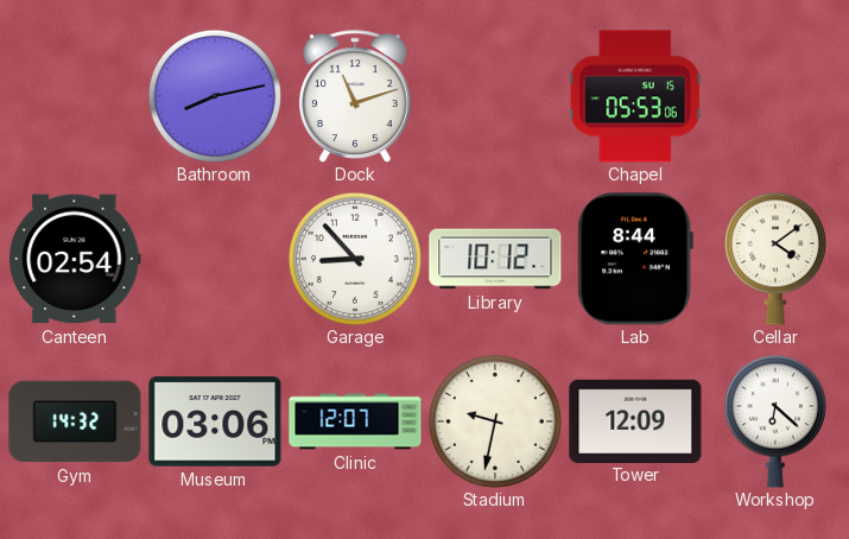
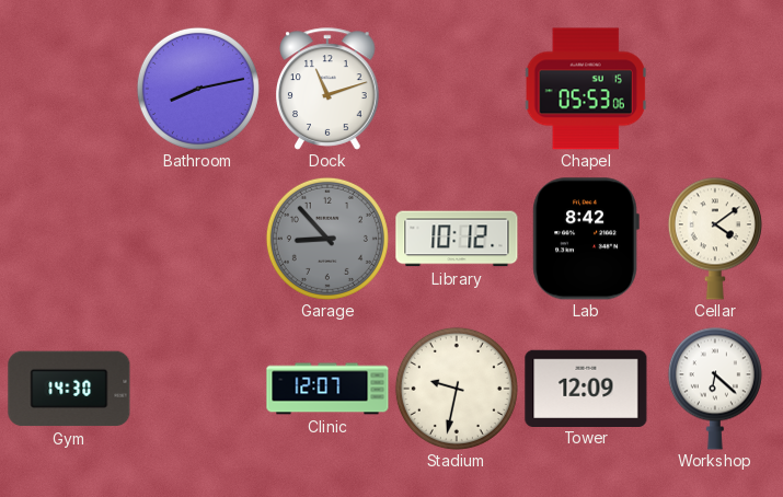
Canteen: 02:54 -> none
Garage dial: white -> grey
Lab: 8:44 -> 8:42
Gym: 14:32 -> 14:30
Museum: 03:06 -> none
